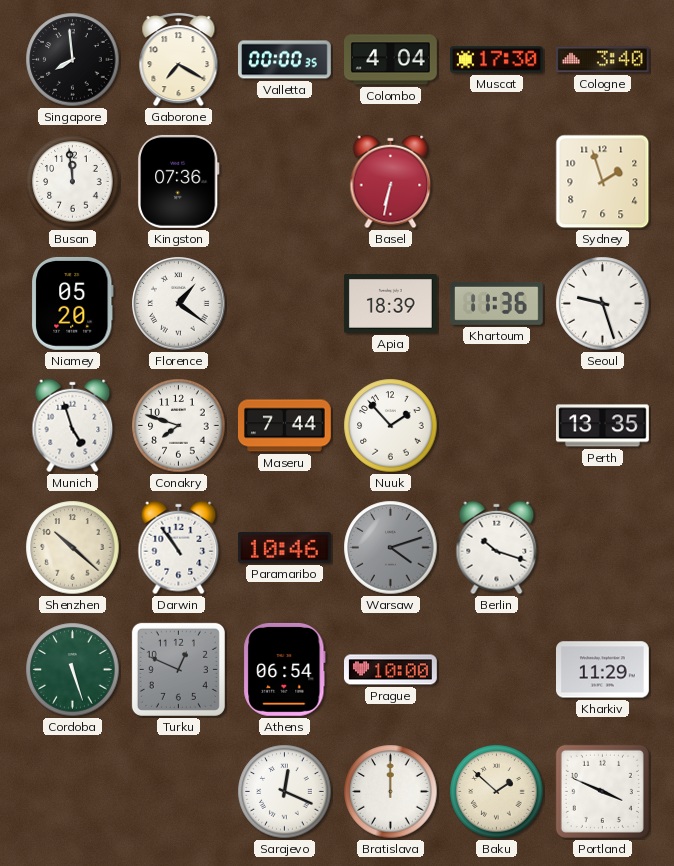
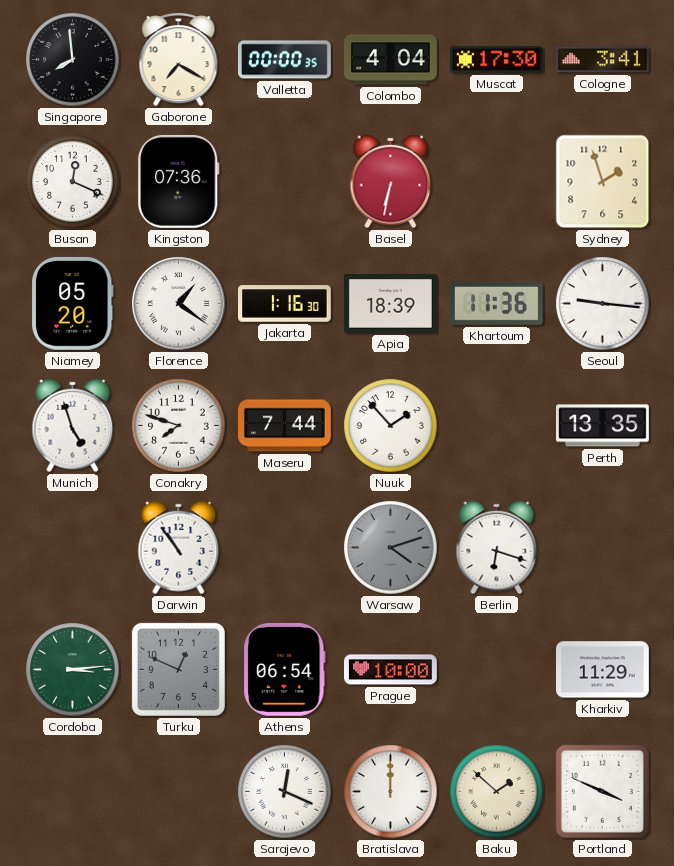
Cologne: 3:40 -> 3:41
Busan: 11:59 -> 12:19
Jakarta: none -> 1:16
Seoul: 9:27 -> 9:16
Shenzhen: 10:22 -> none
Paramaribo: 10:46 -> none
Berlin: 10:18 -> 6:18
Cordoba: 5:27 -> 3:14
